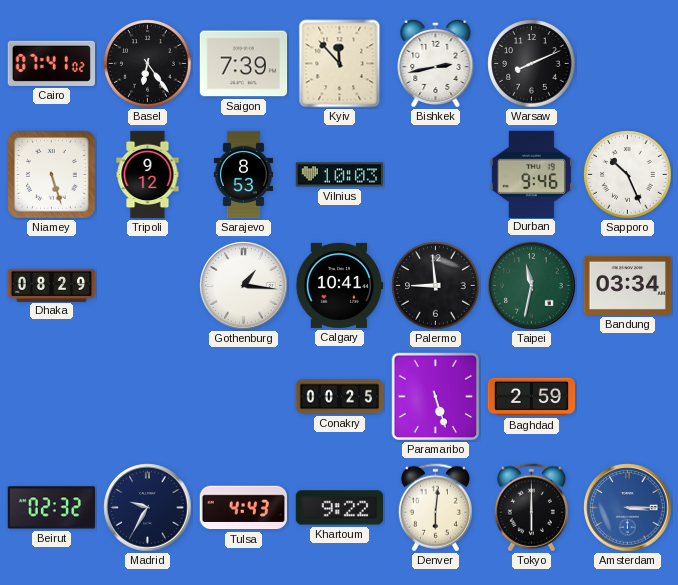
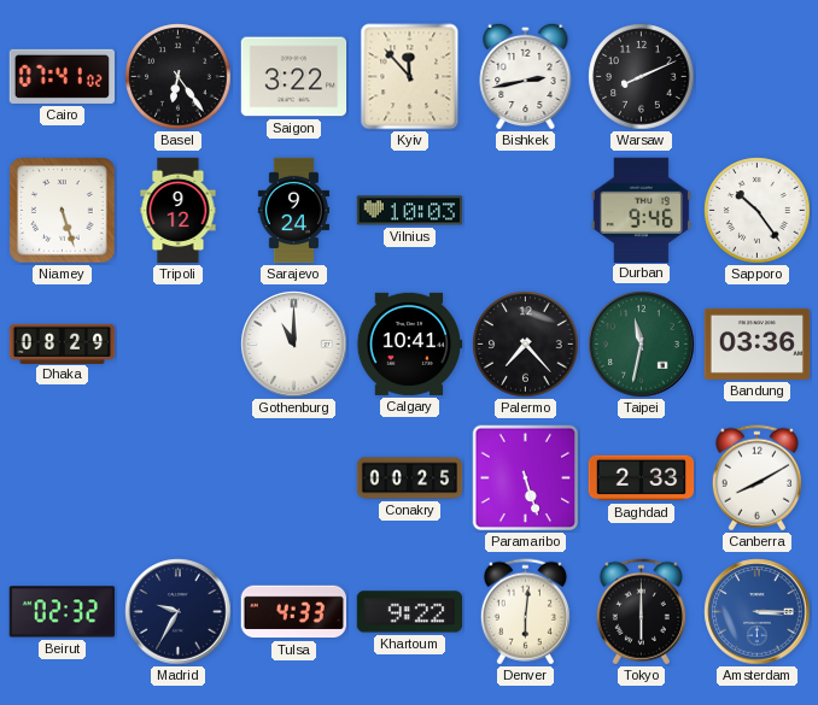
Saigon: 7:39 -> 3:22
Sarajevo: 8:53 -> 9:24
Sapporo: 10:26 -> 10:24
Gothenburg: 1:16 -> 11:00
Palermo: 8:59 -> 7:23
Bandung: 03:34 -> 03:36
Baghdad: 2:59 -> 2:33
Canberra: none -> 8:10
Tulsa: 4:43 -> 4:33
